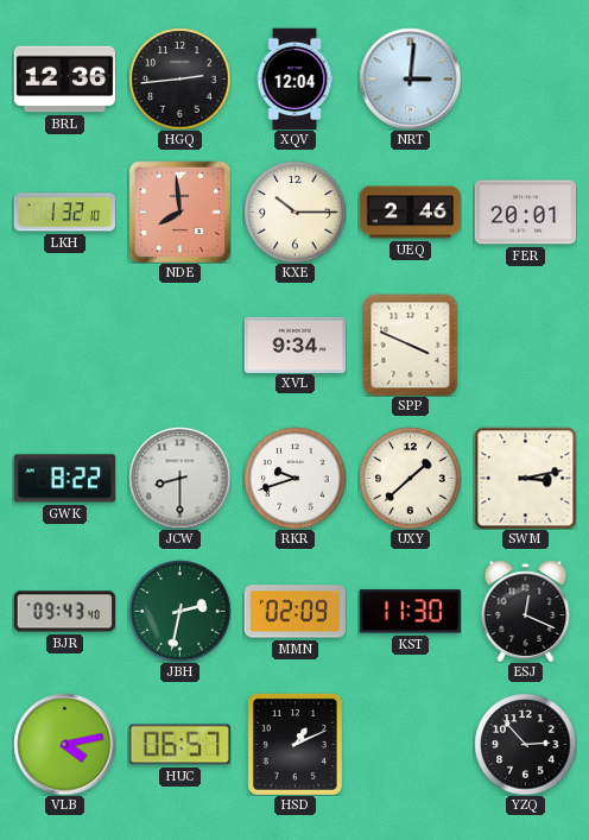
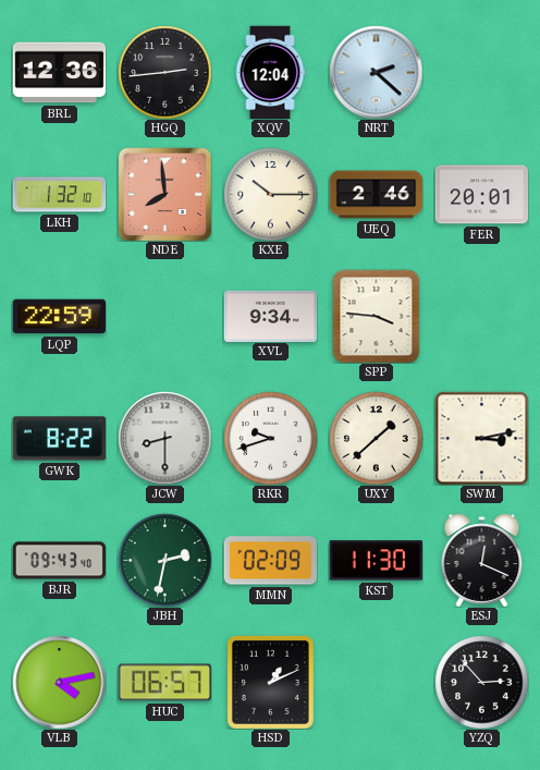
NRT: 3:01 -> 2:22
LQP: none -> 22:59
SPP: 3:49 -> 3:46
